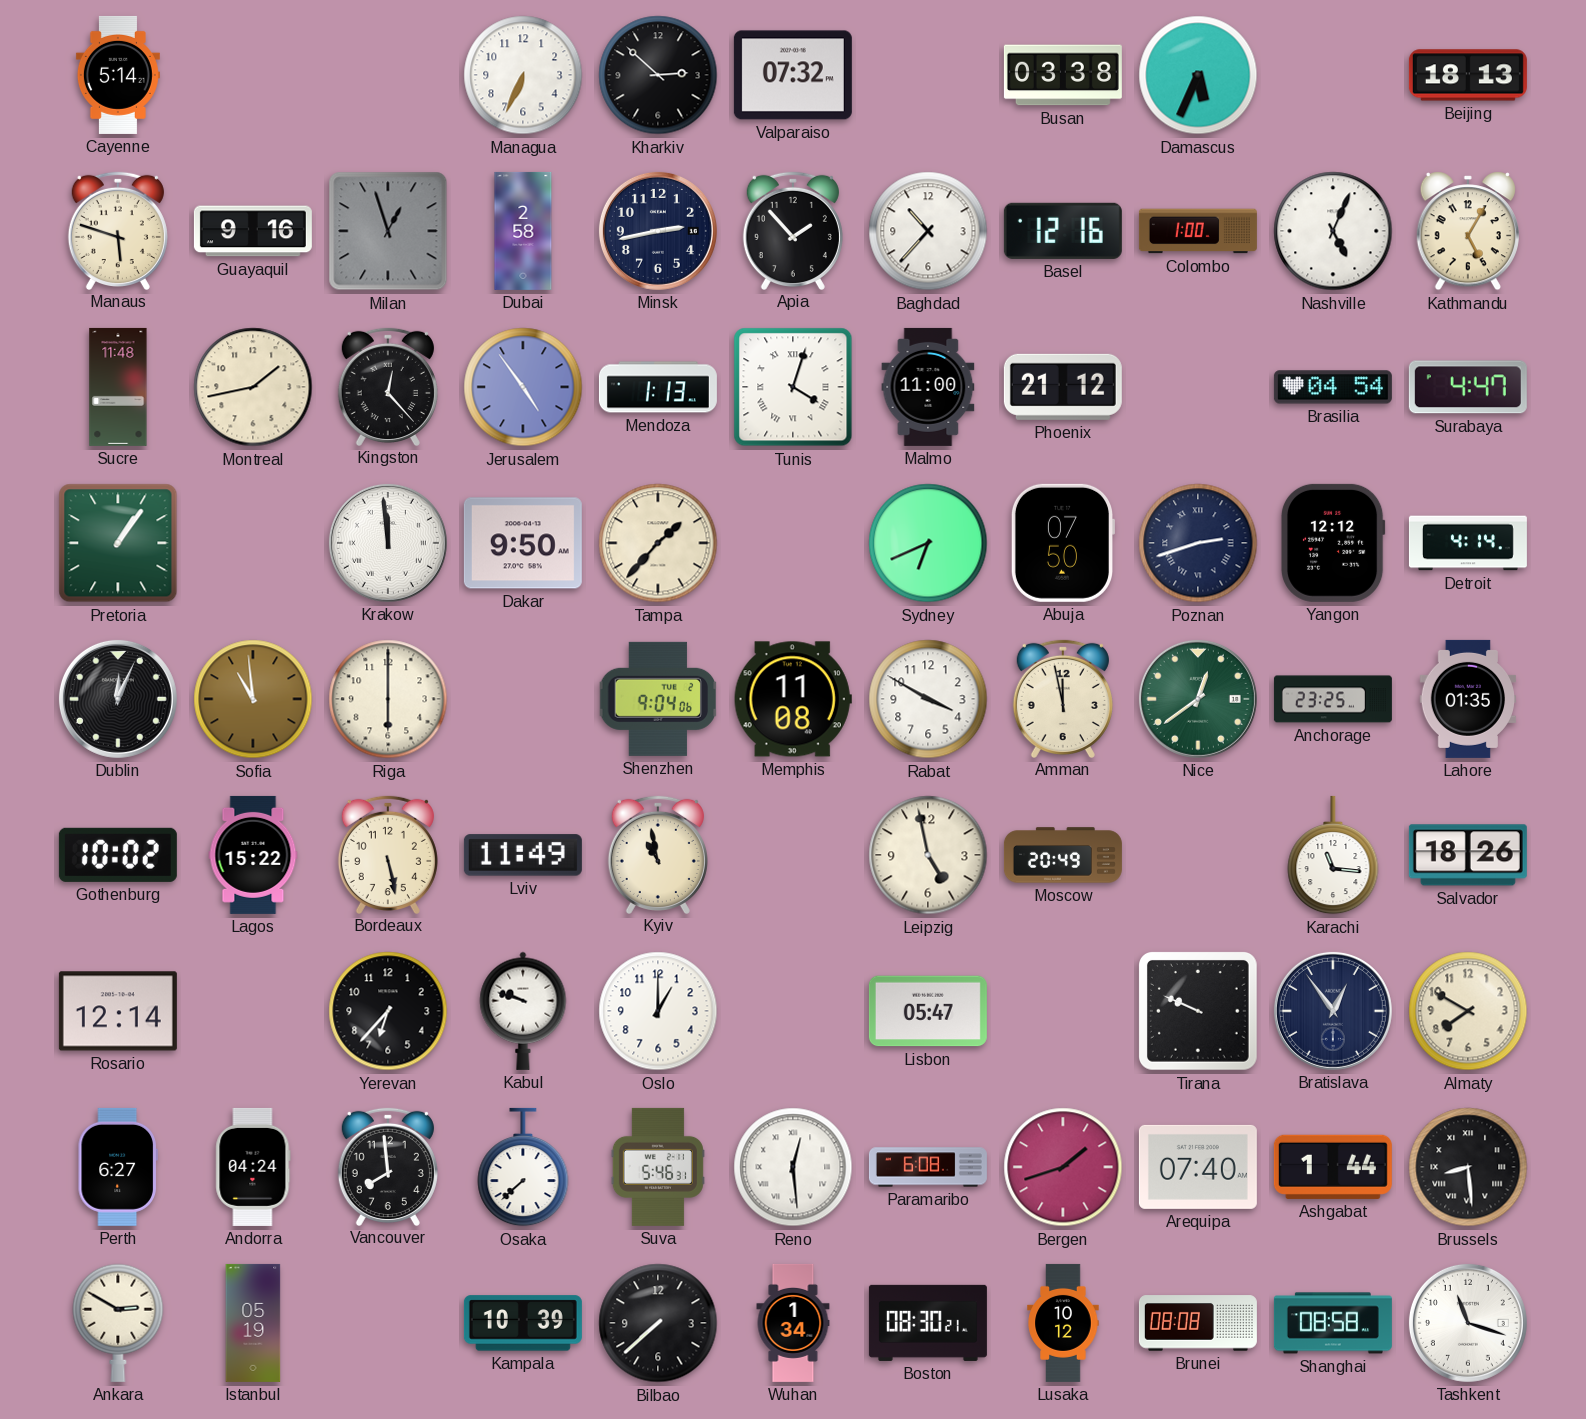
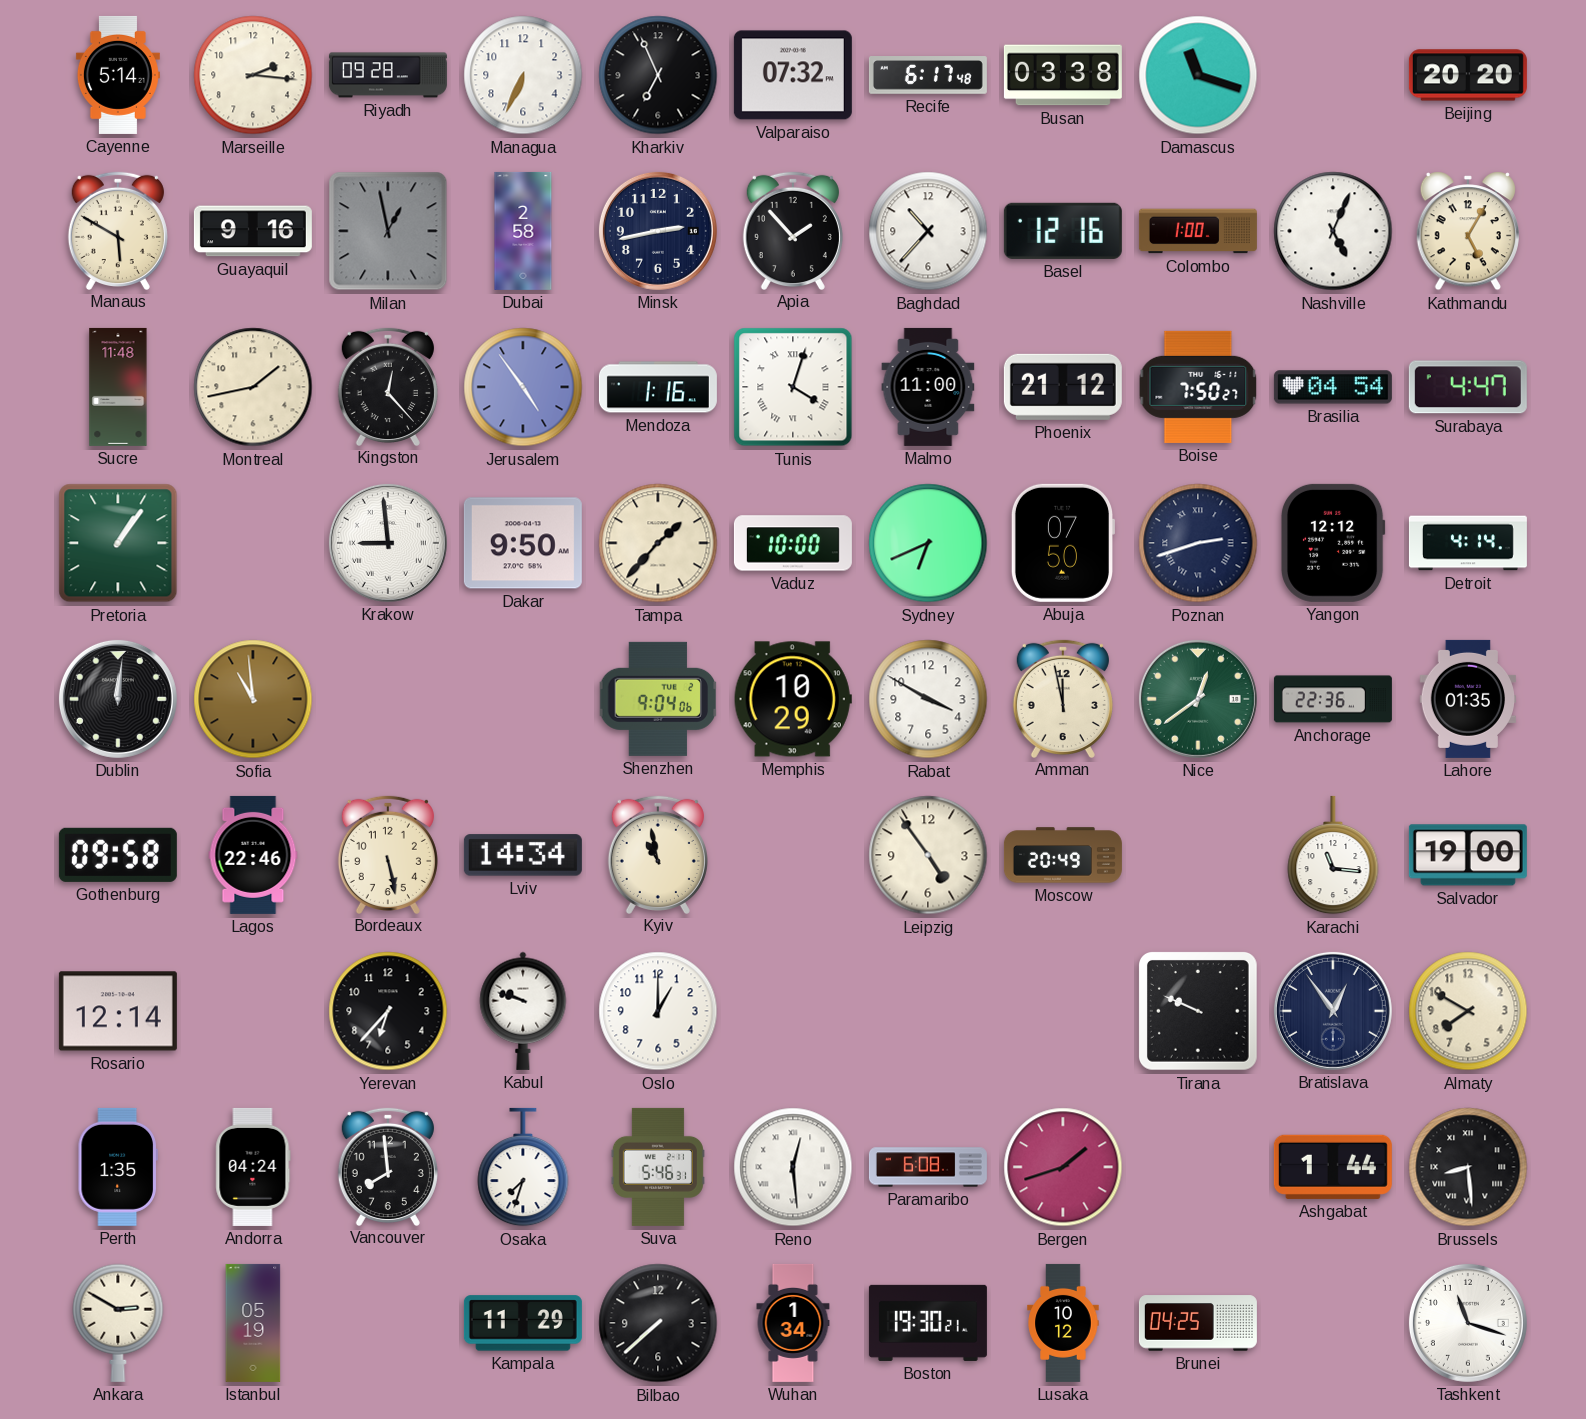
Marseille: none -> 2:16
Riyadh: none -> 09:28
Kharkiv: 2:52 -> 6:56
Recife: none -> 6:17
Damascus: 5:34 -> 11:18
Beijing: 18:13 -> 20:20
Manaus: 5:48 -> 5:50
Milan: 12:57 -> 12:58
Mendoza: 1:13 -> 1:16
Boise: none -> 7:50
Krakow: 11:59 -> 8:59
Vaduz: none -> 10:00
Dublin: 12:04 -> 12:01
Riga: 6:00 -> none
Memphis: 11:08 -> 10:29
Anchorage: 23:25 -> 22:36
Gothenburg: 10:02 -> 09:58
Lagos: 15:22 -> 22:46
Lviv: 11:49 -> 14:34
Leipzig: 4:58 -> 4:54
Salvador: 18:26 -> 19:00
Lisbon: 05:47 -> none
Perth: 6:27 -> 1:35
Osaka: 7:38 -> 7:33
Arequipa: 07:40 -> none
Kampala: 10:39 -> 11:29
Boston: 08:30 -> 19:30
Brunei: 08:08 -> 04:25
Shanghai: 08:58 -> none
